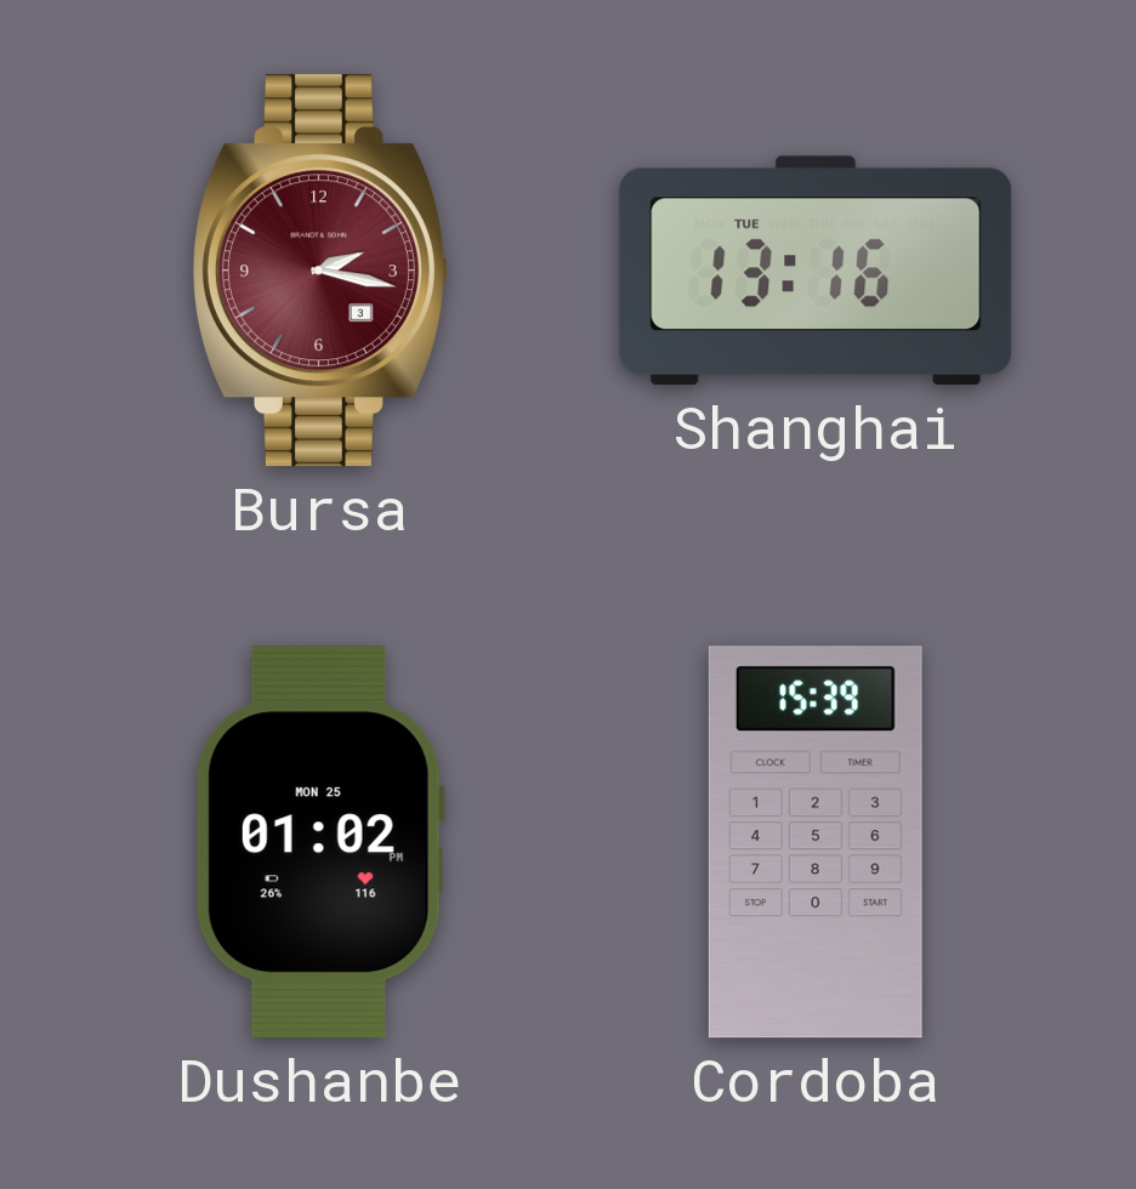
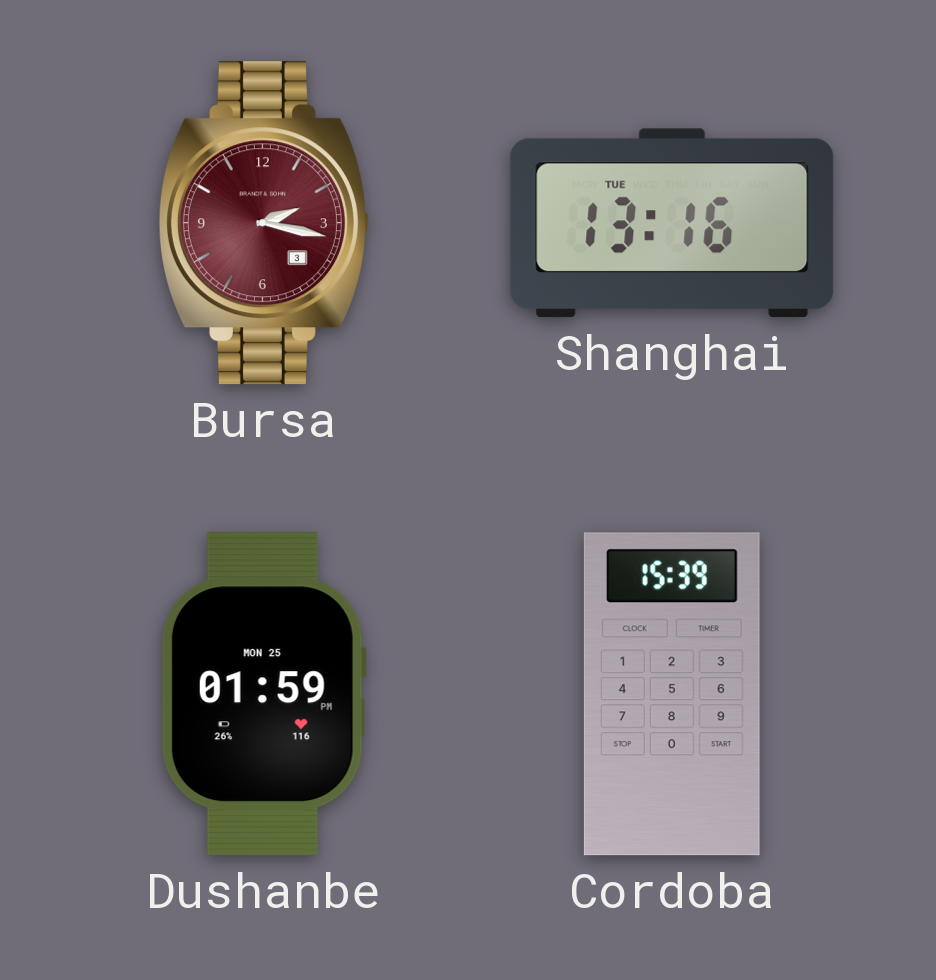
Dushanbe: 01:02 -> 01:59
